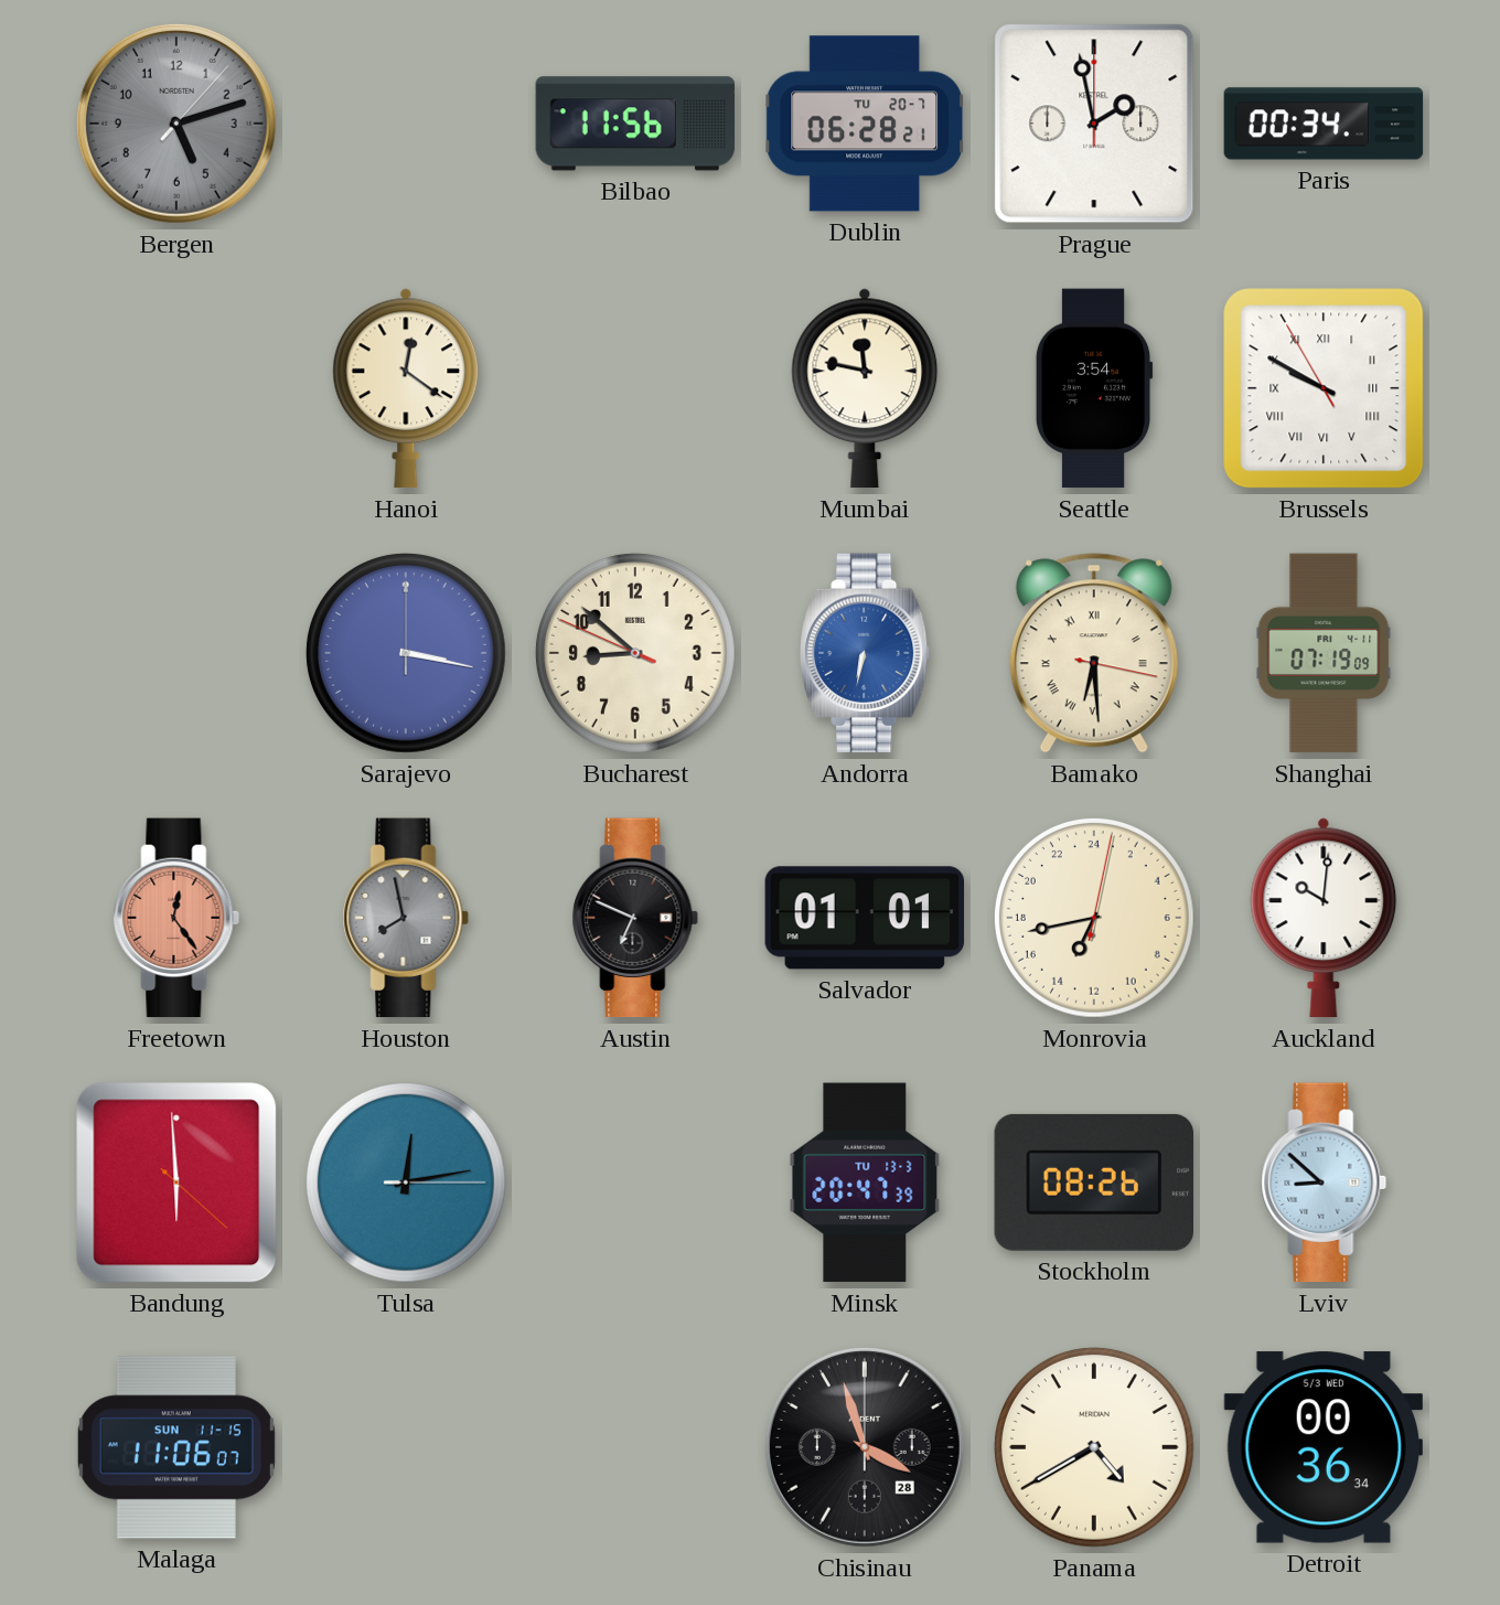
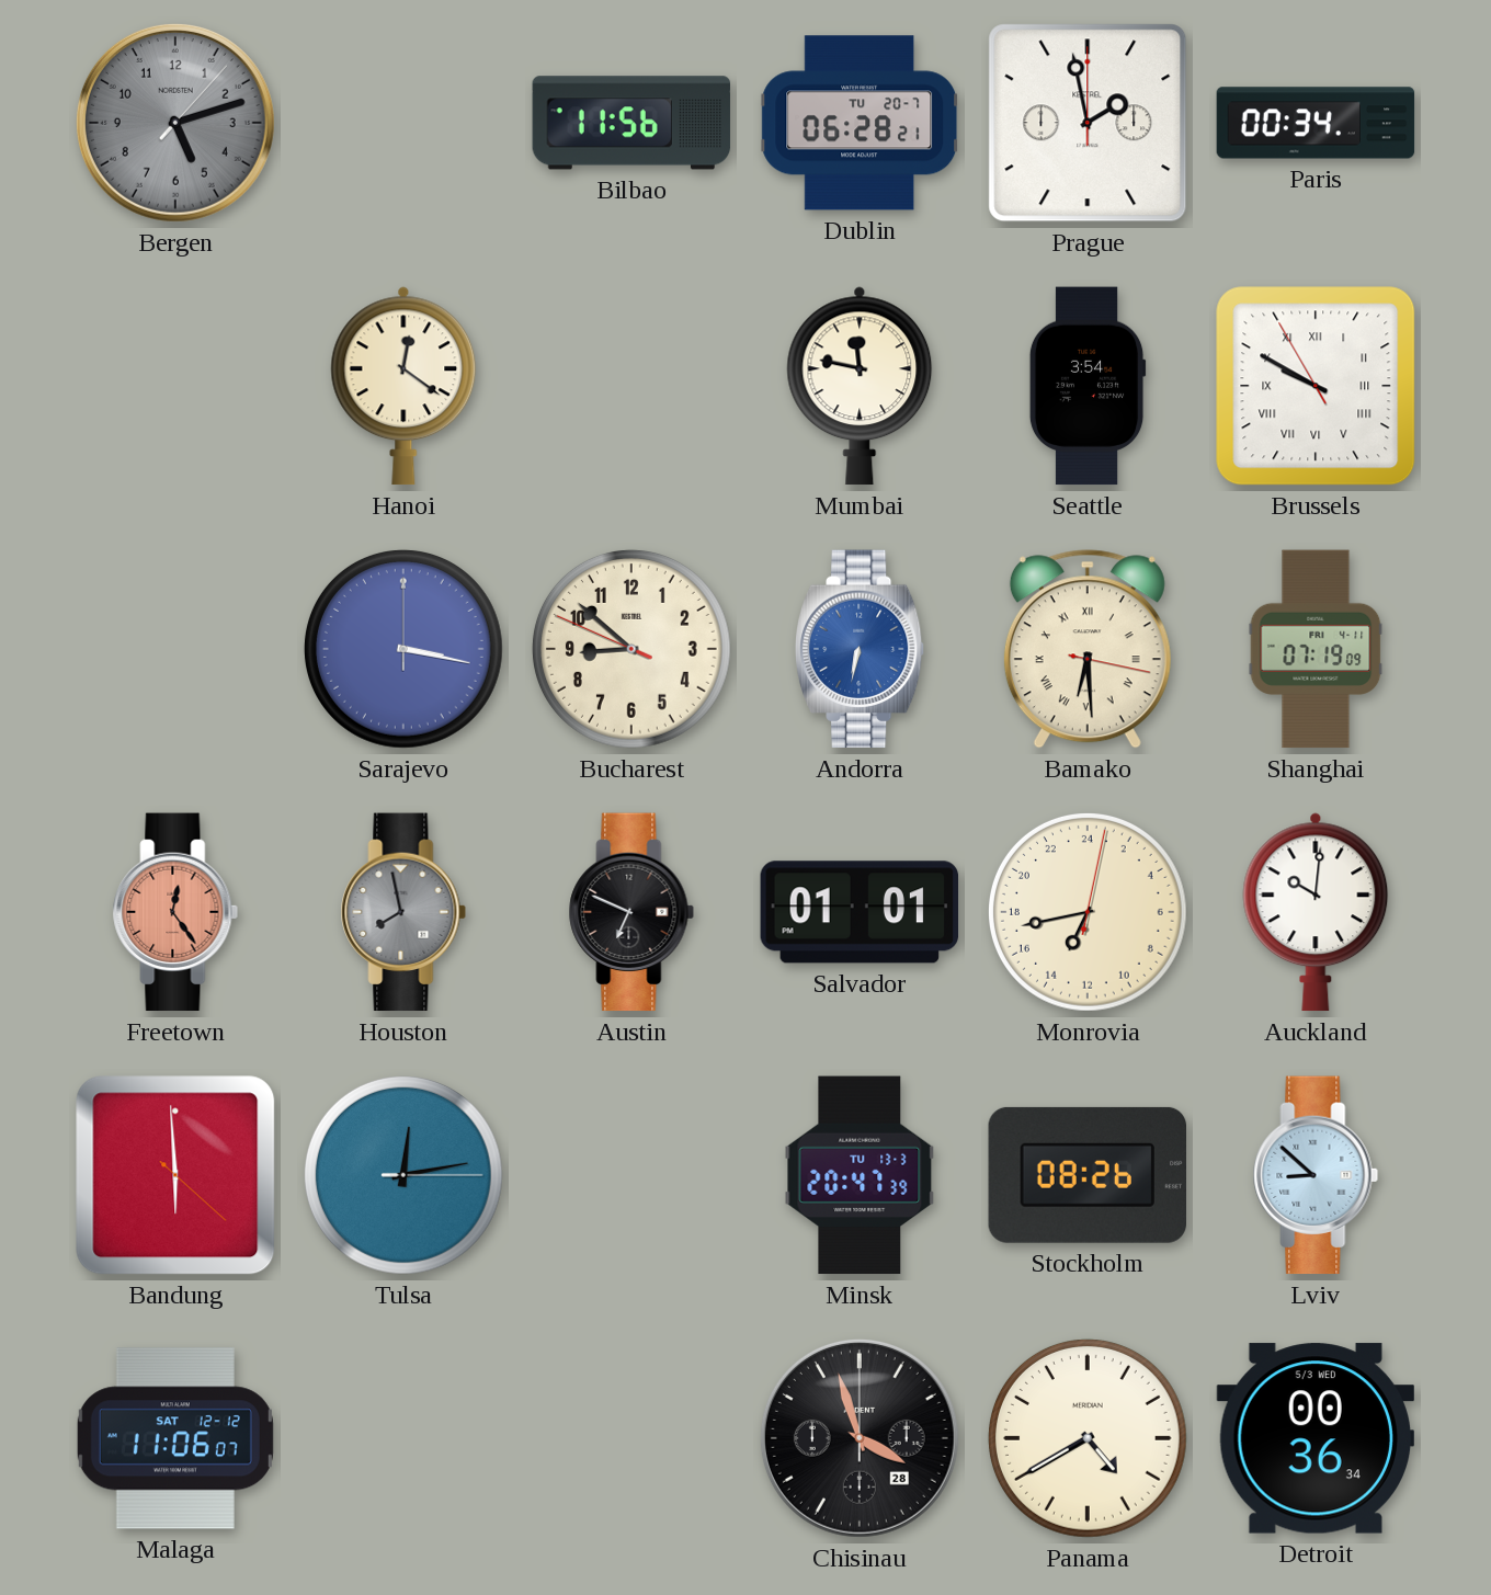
Malaga date: SUN 11-15 -> SAT 12-12
